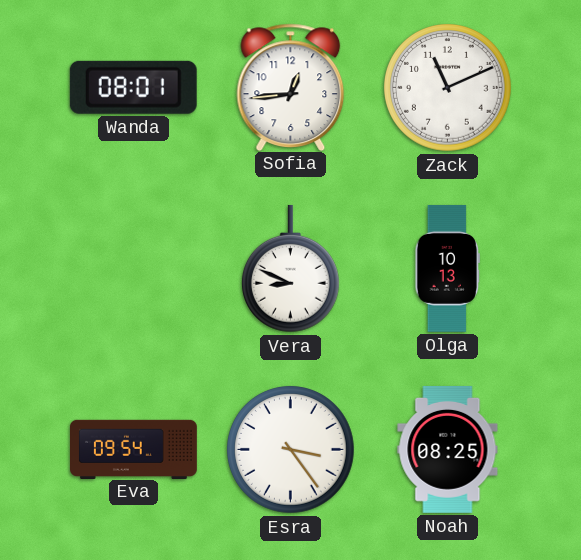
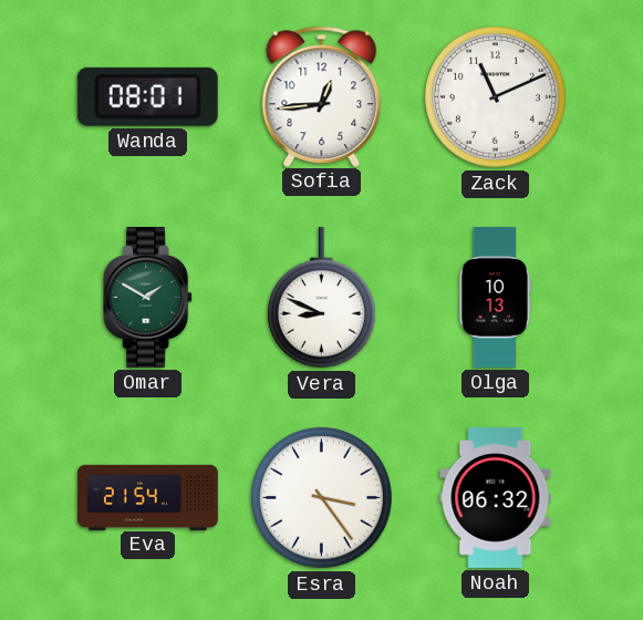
Omar: none -> 1:50
Eva: 09:54 -> 21:54
Noah: 08:25 -> 06:32
